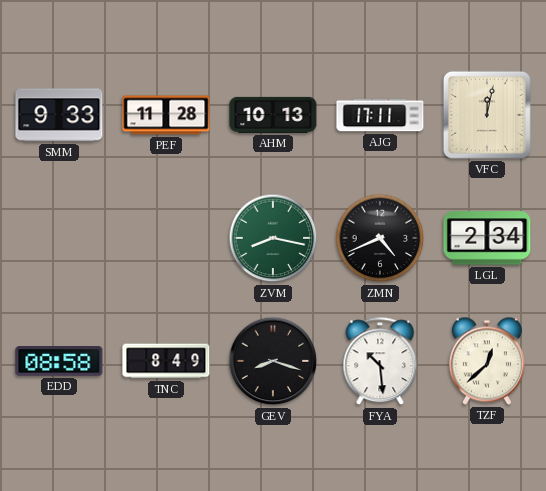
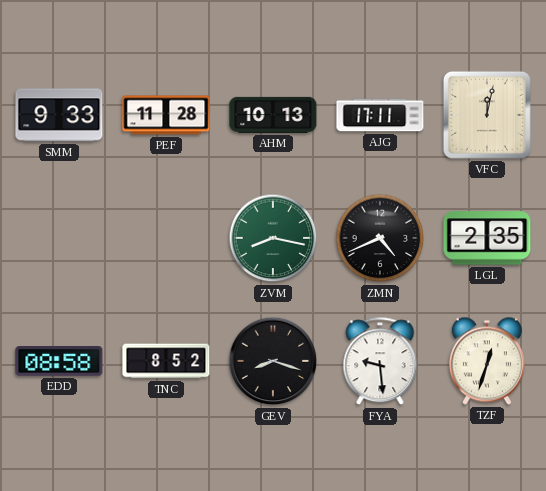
LGL: 2:34 -> 2:35
TNC: 8:49 -> 8:52
FYA: 10:29 -> 9:29
TZF: 12:38 -> 12:33
